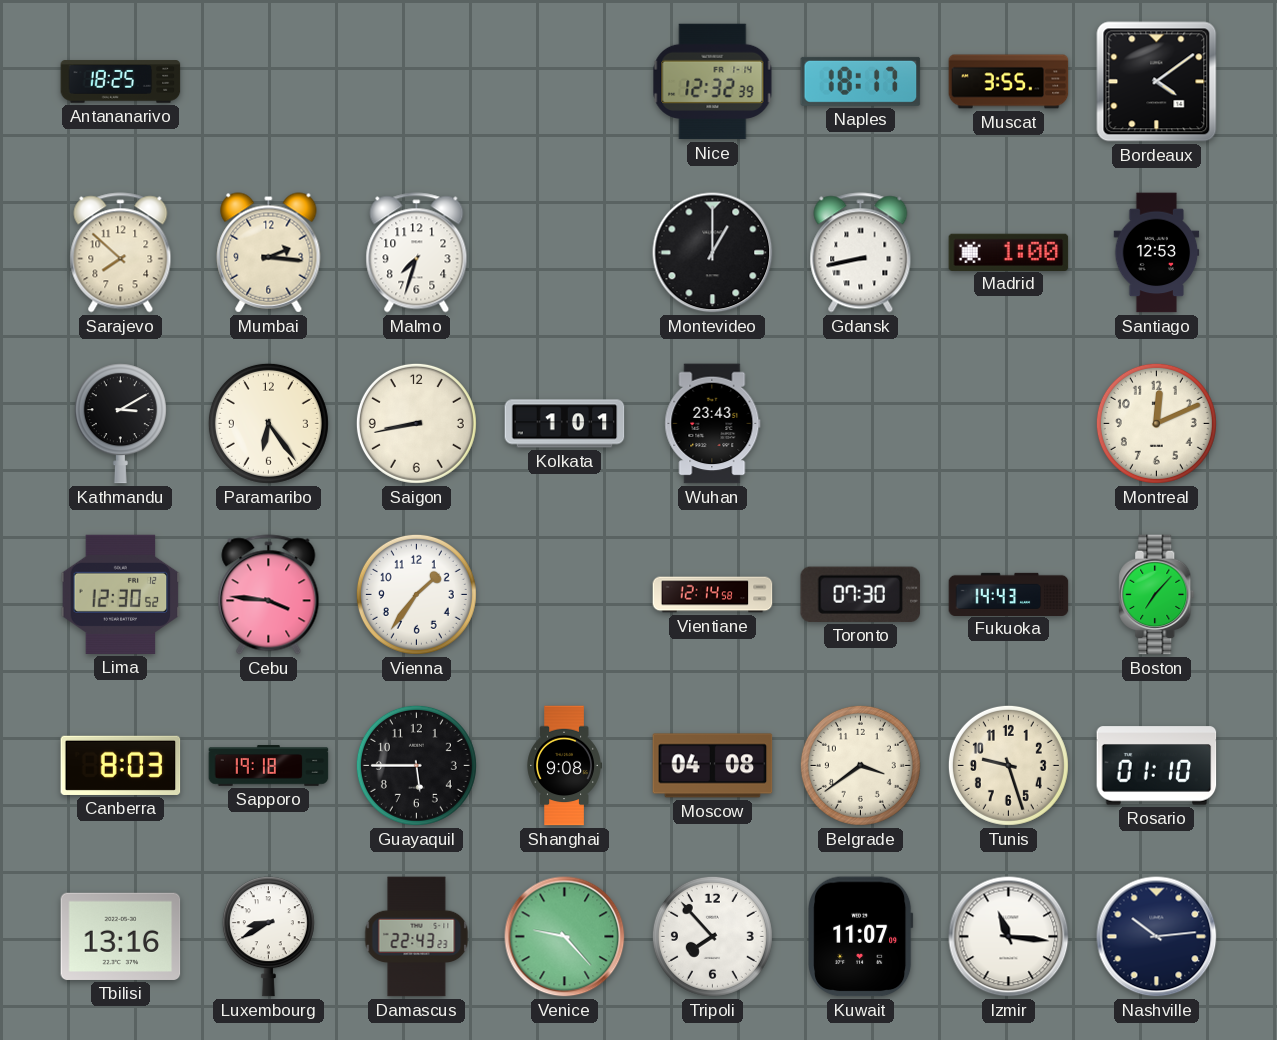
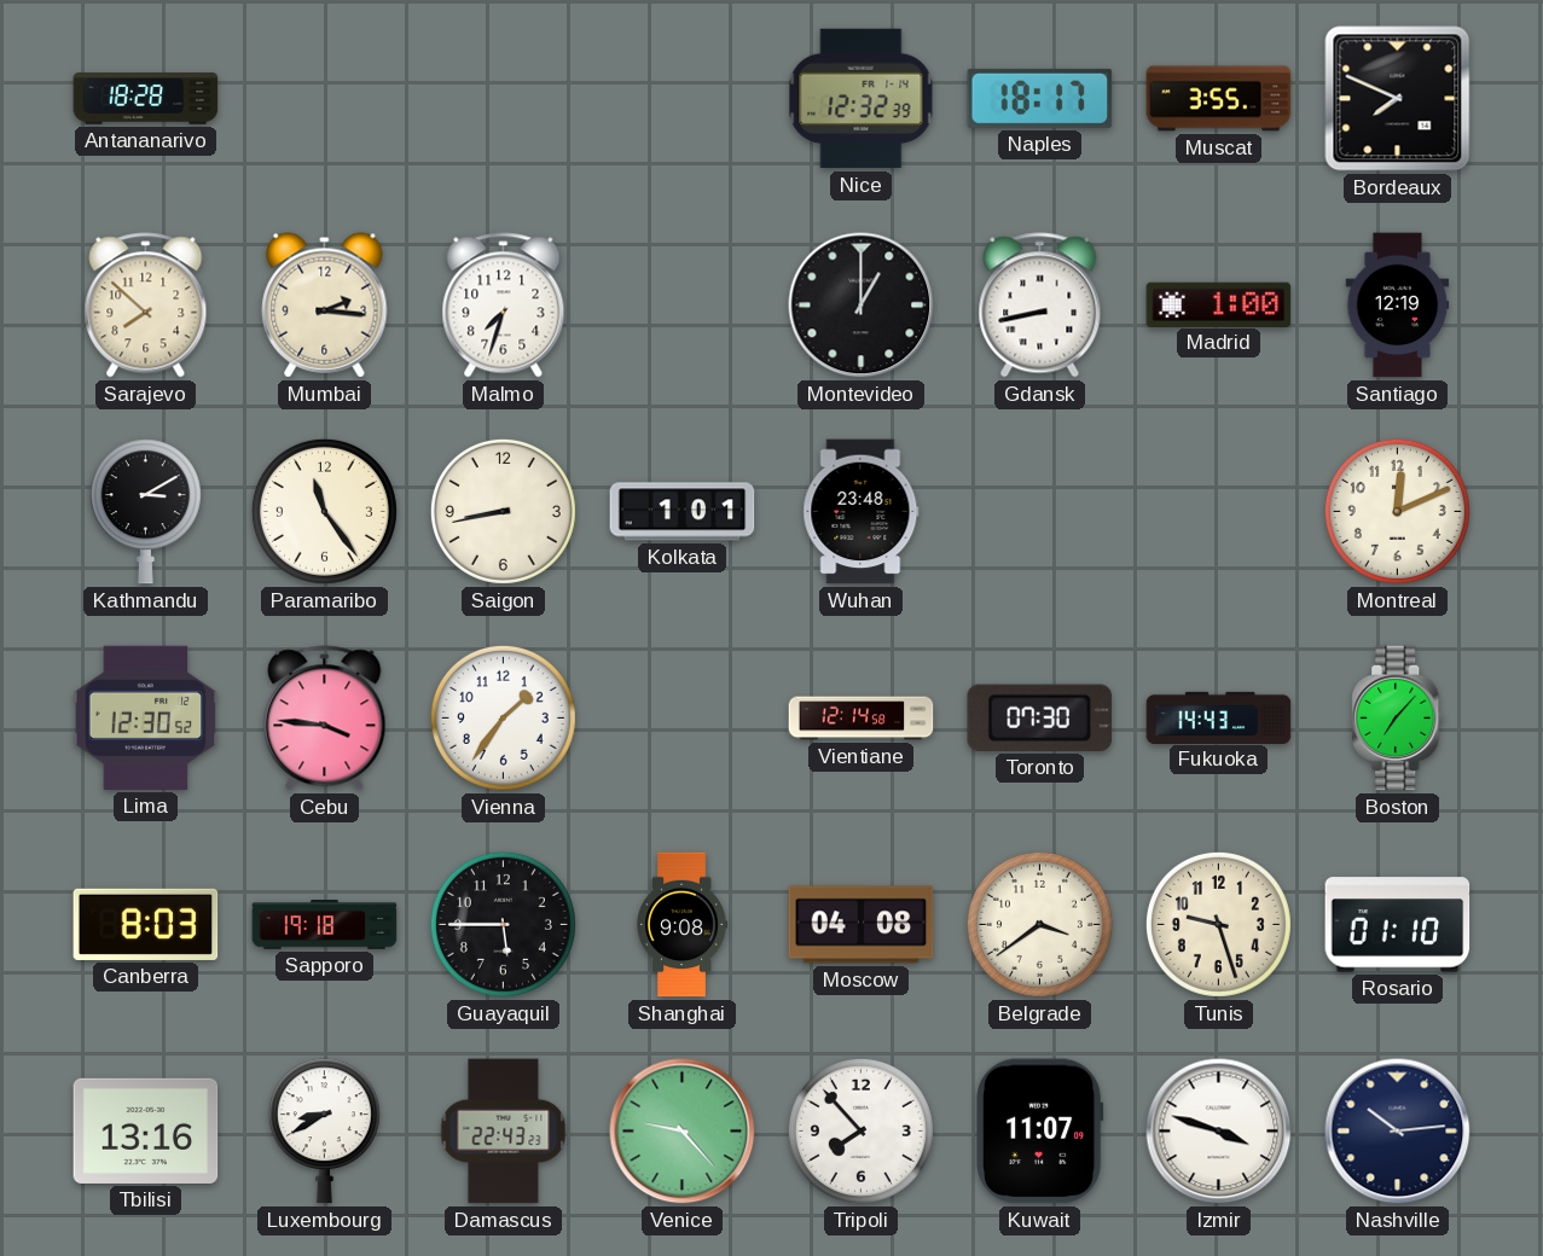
Antananarivo: 18:25 -> 18:28
Bordeaux: 4:09 -> 7:49
Santiago: 12:53 -> 12:19
Paramaribo: 6:24 -> 11:24
Wuhan: 23:43 -> 23:48
Izmir: 11:16 -> 3:48
